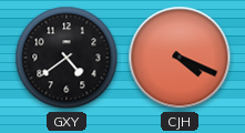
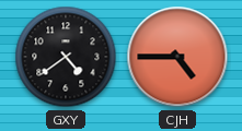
CJH: 4:19 -> 4:45
